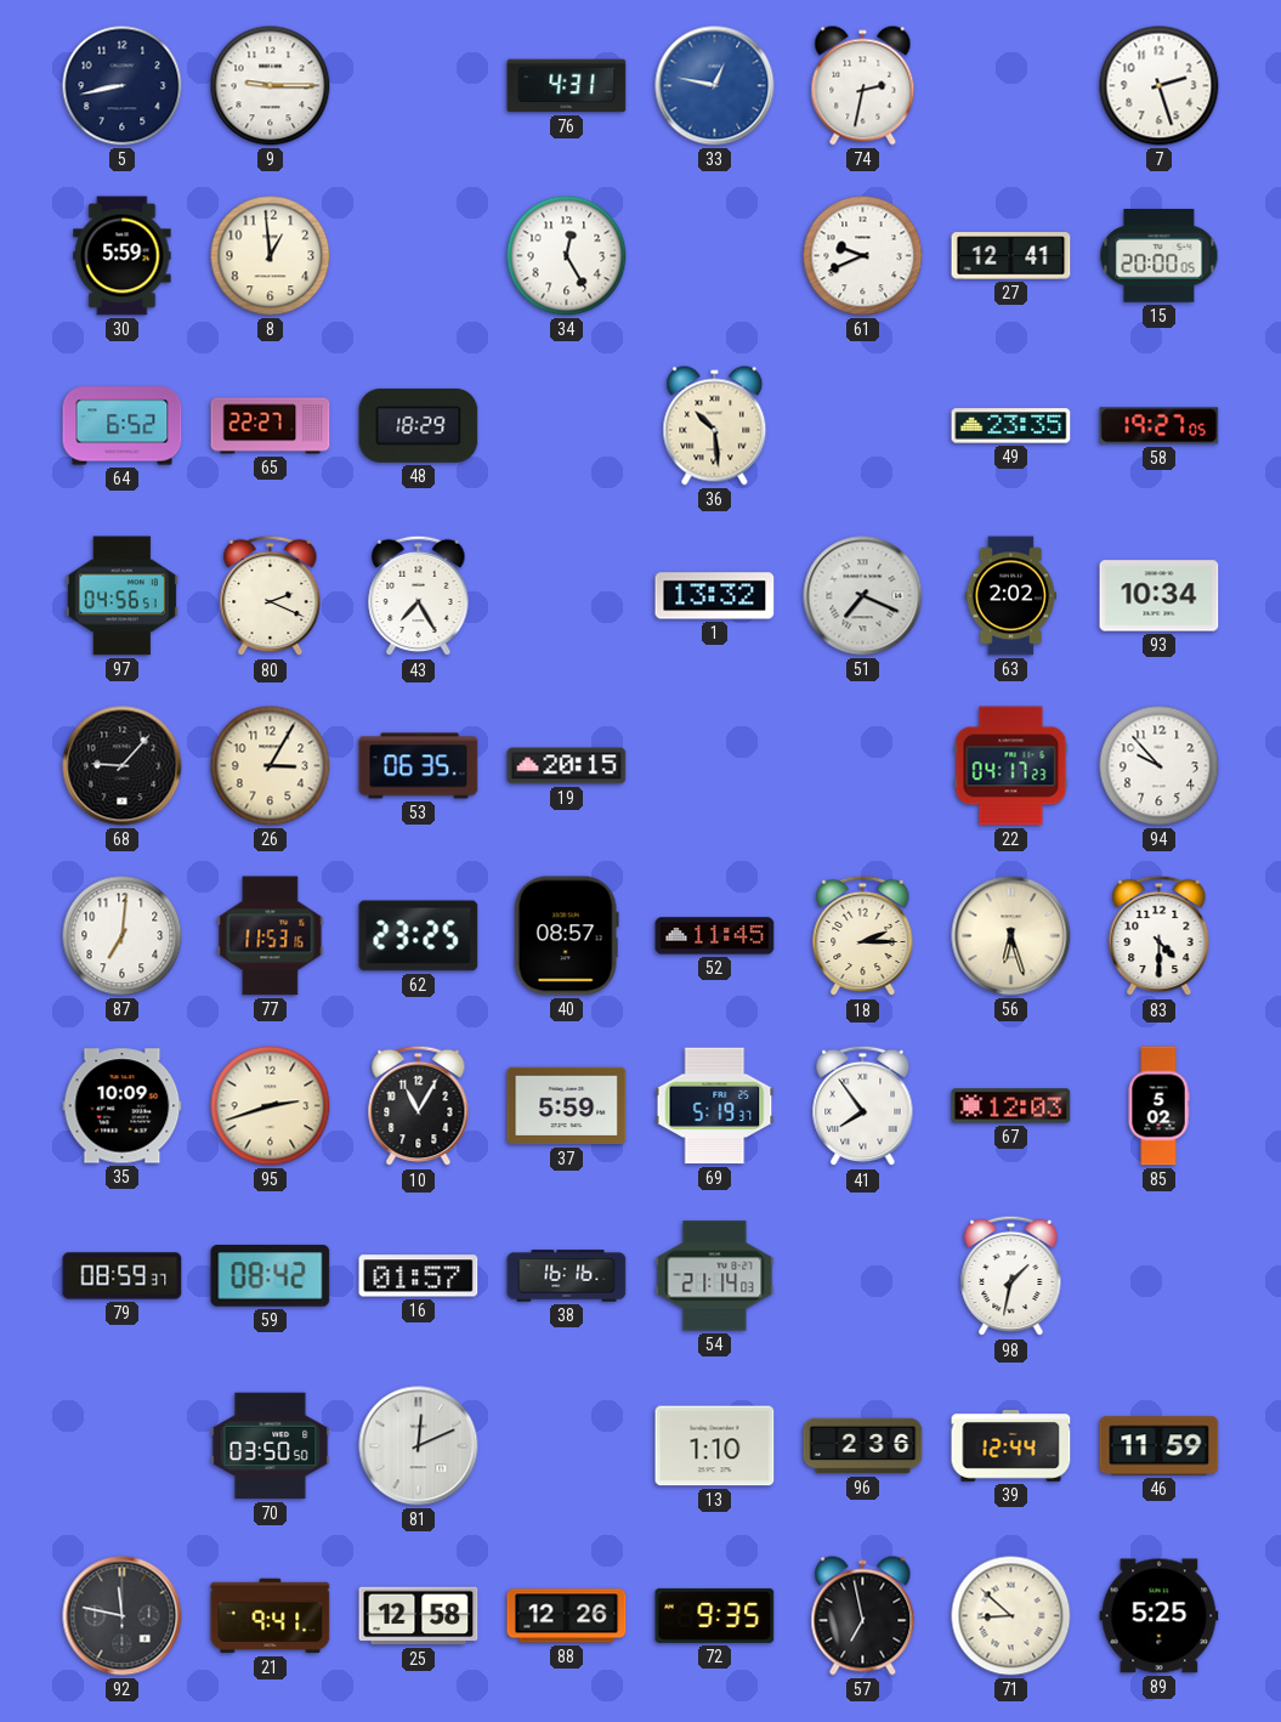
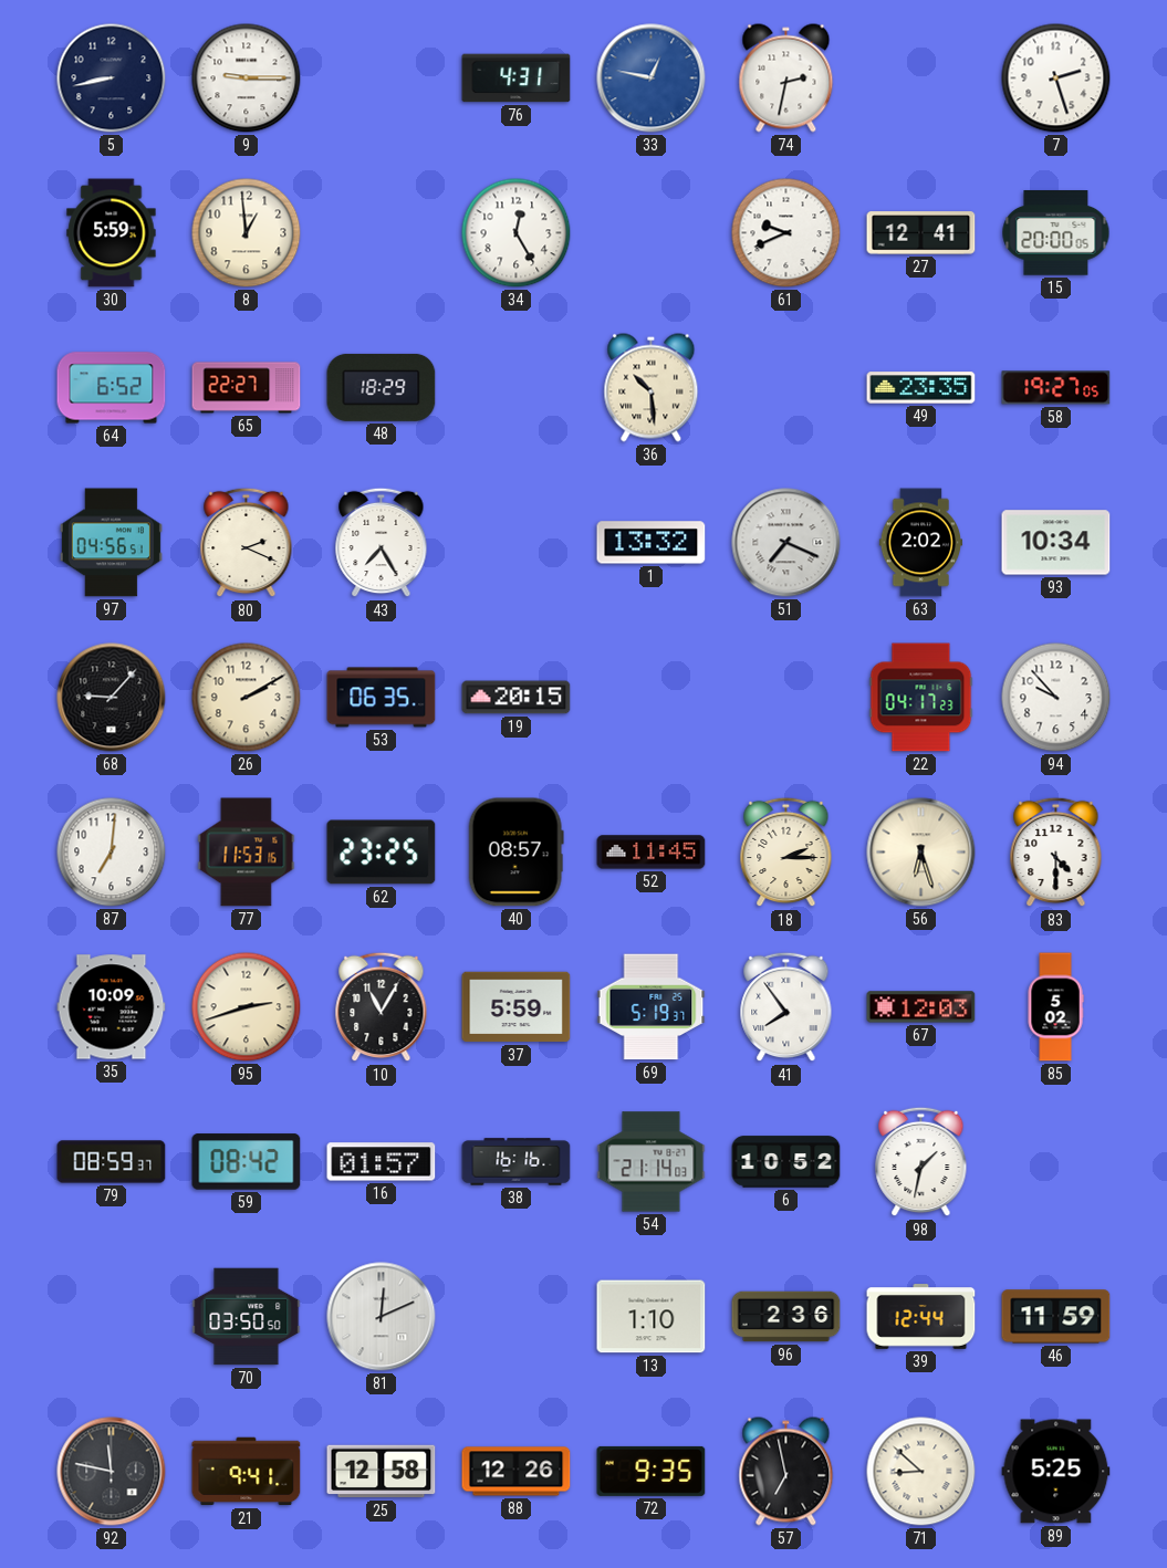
26: 3:05 -> 2:10
6: none -> 10:52
